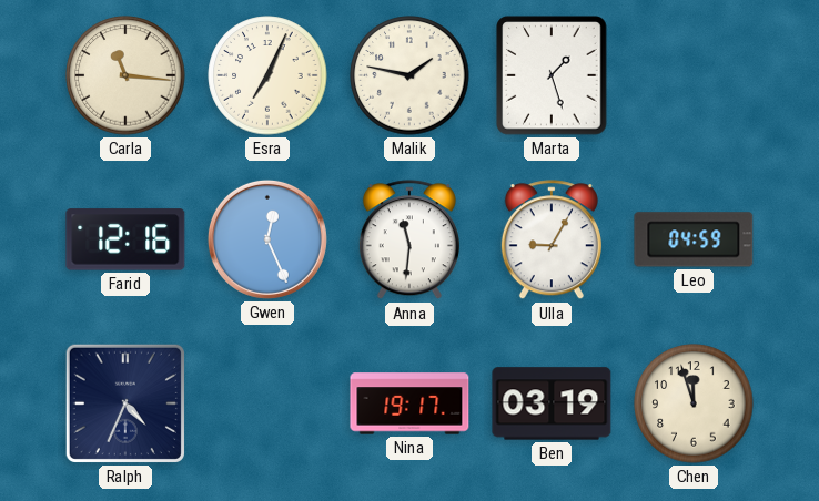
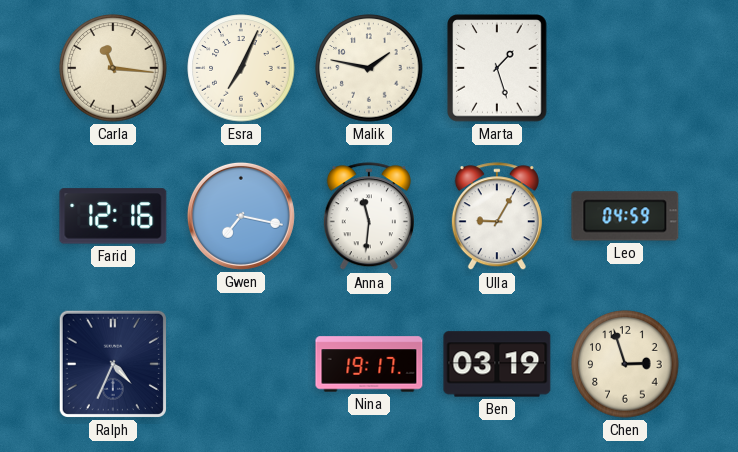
Gwen: 12:26 -> 7:17
Chen: 11:57 -> 2:57
